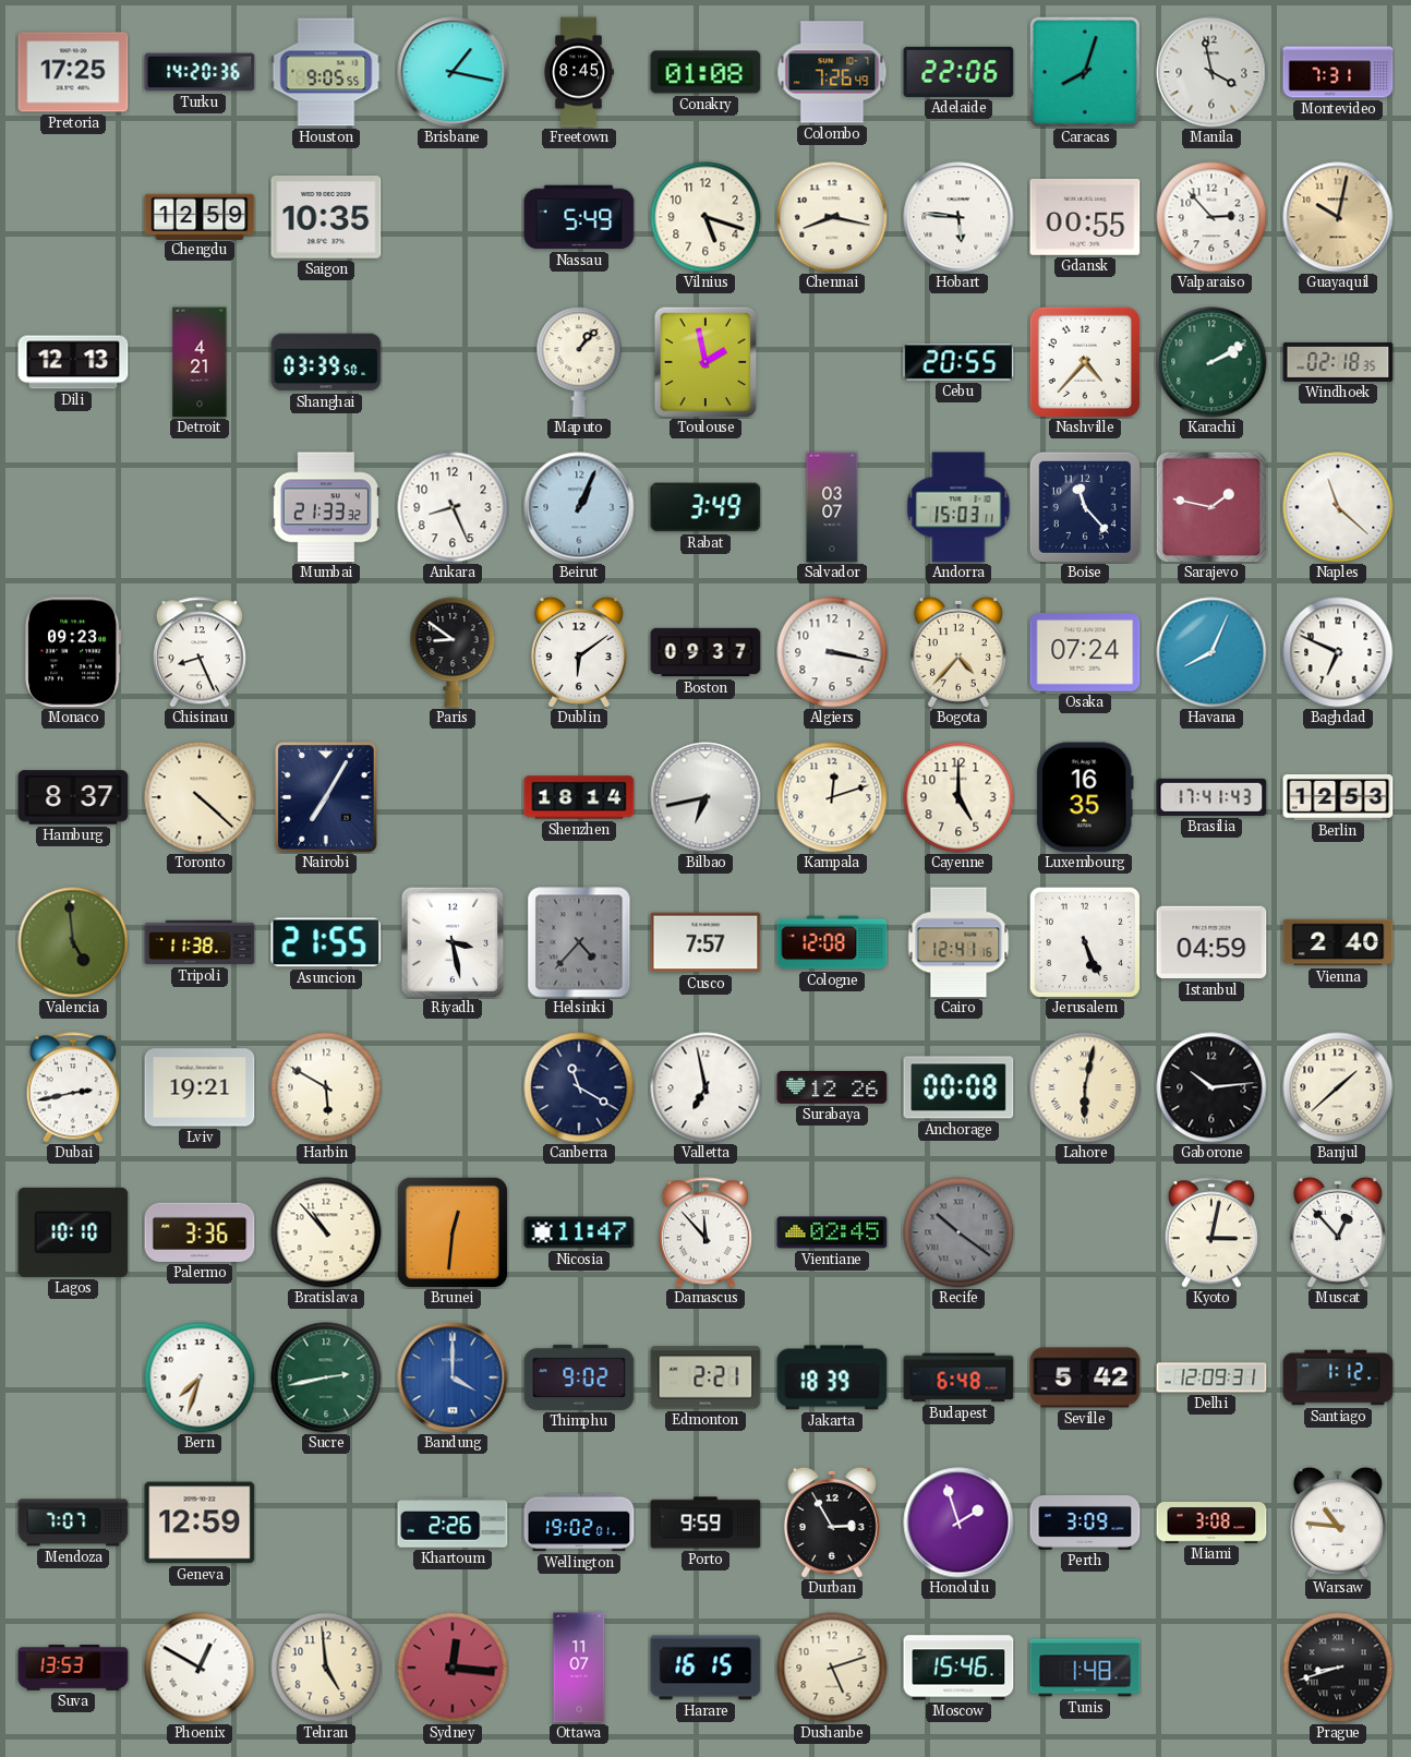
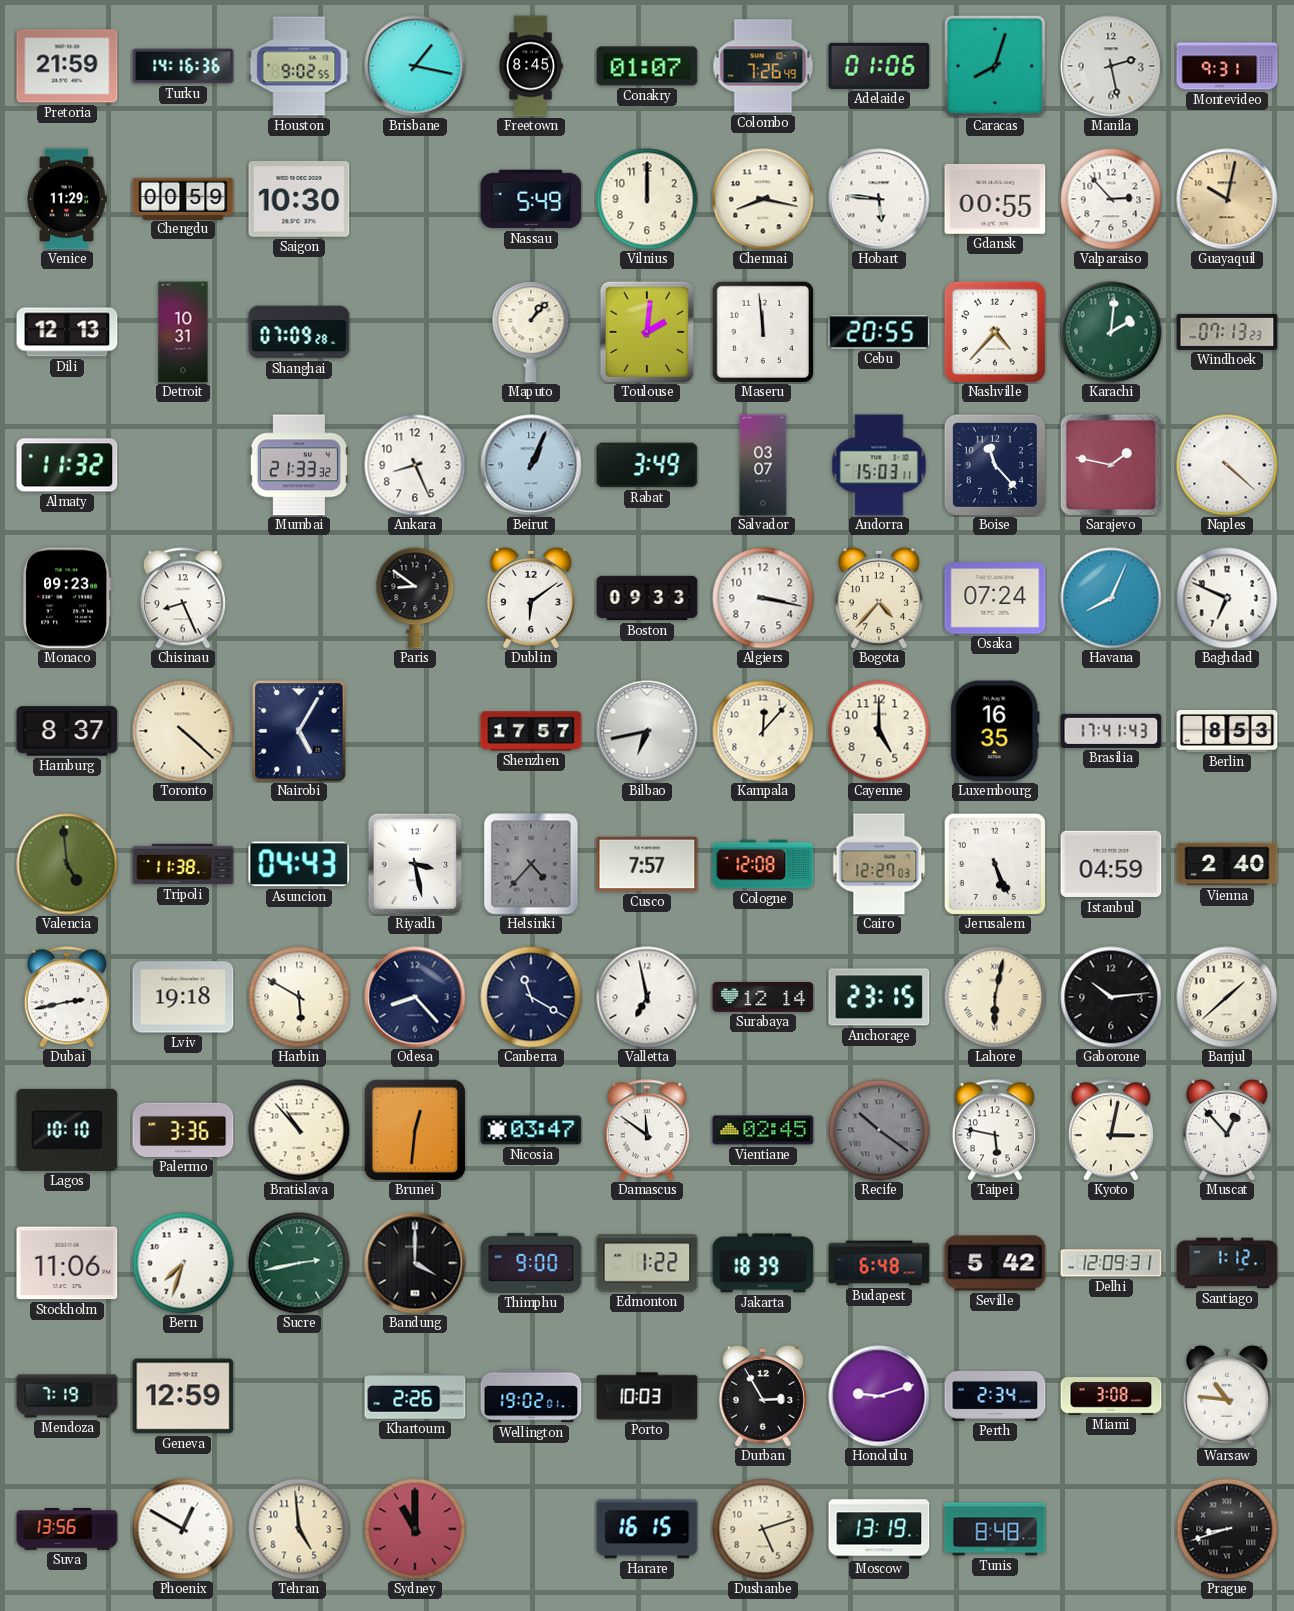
Pretoria: 17:25 -> 21:59
Turku: 14:20 -> 14:16
Houston: 9:05 -> 9:02
Conakry: 01:08 -> 01:07
Adelaide: 22:06 -> 01:06
Manila: 3:58 -> 2:28
Montevideo: 7:31 -> 9:31
Venice: none -> 11:29
Chengdu: 12:59 -> 00:59
Saigon: 10:35 -> 10:30
Vilnius: 5:18 -> 12:00
Detroit: 4:21 -> 10:31
Shanghai: 03:39 -> 07:09
Toulouse: 1:58 -> 2:01
Maseru: none -> 11:59
Karachi: 2:10 -> 2:01
Windhoek: 02:18 -> 07:13
Almaty: none -> 11:32
Naples: 11:22 -> 4:22
Boston: 09:37 -> 09:33
Nairobi: 7:05 -> 5:05
Shenzhen: 18:14 -> 17:57
Kampala: 12:12 -> 12:07
Berlin: 12:53 -> 8:53
Asuncion: 21:55 -> 04:43
Cairo: 12:41 -> 12:27
Lviv: 19:21 -> 19:18
Odesa: none -> 8:23
Surabaya: 12:26 -> 12:14
Anchorage: 00:08 -> 23:15
Nicosia: 11:47 -> 03:47
Damascus: 11:53 -> 11:51
Taipei: none -> 5:47
Stockholm: none -> 11:06
Bandung dial: blue -> black
Thimphu: 9:02 -> 9:00
Edmonton: 2:21 -> 1:22
Mendoza: 7:07 -> 7:19
Porto: 9:59 -> 10:03
Honolulu: 1:57 -> 9:12
Perth: 3:09 -> 2:34
Suva: 13:53 -> 13:56
Sydney: 12:16 -> 11:00
Ottawa: 11:07 -> none
Moscow: 15:46 -> 13:19
Tunis: 1:48 -> 8:48
